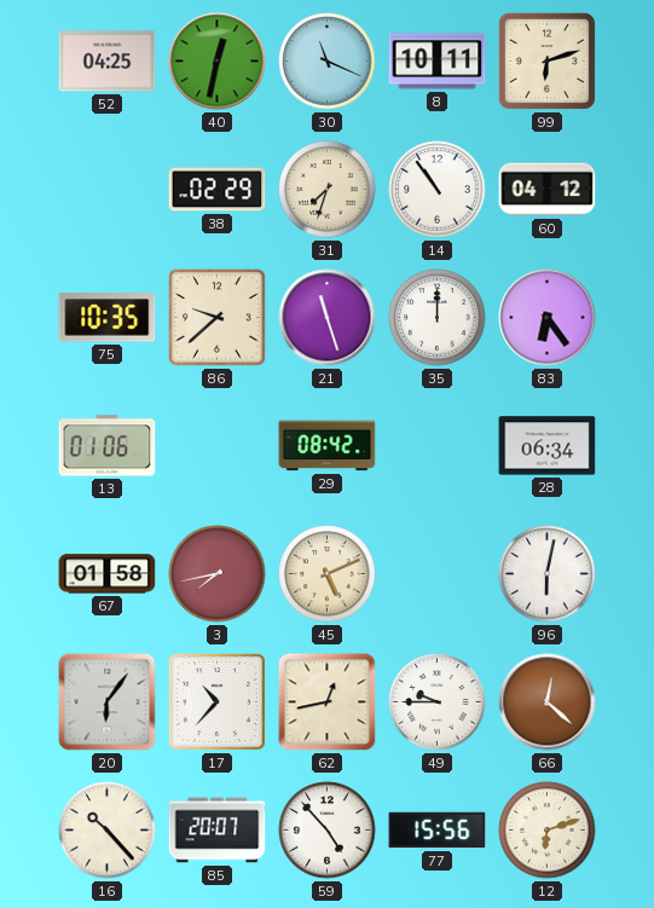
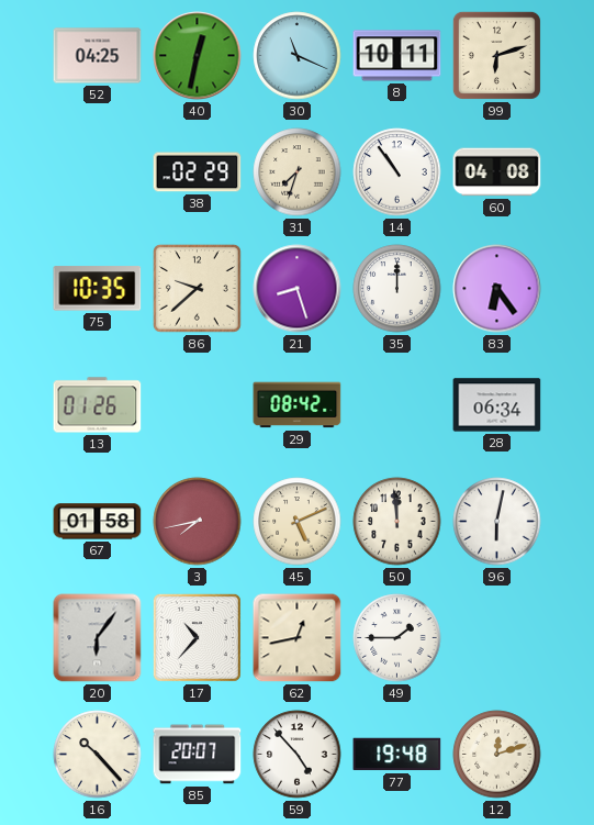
60: 04:12 -> 04:08
21: 11:27 -> 8:27
13: 01:06 -> 01:26
50: none -> 11:59
49: 9:45 -> 1:45
66: 12:22 -> none
77: 15:56 -> 19:48
12: 6:12 -> 12:12
